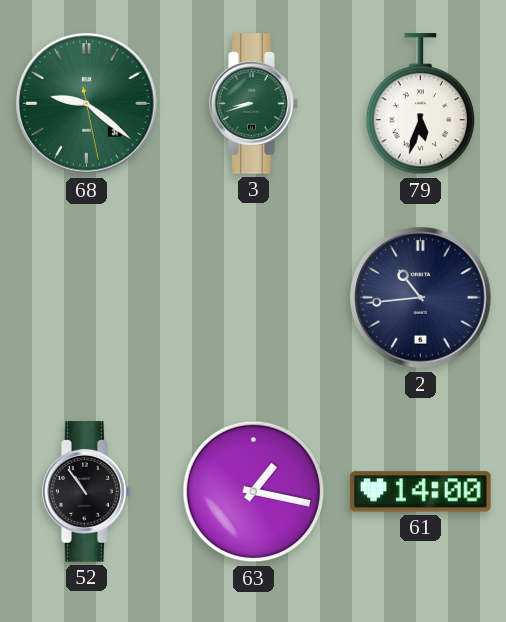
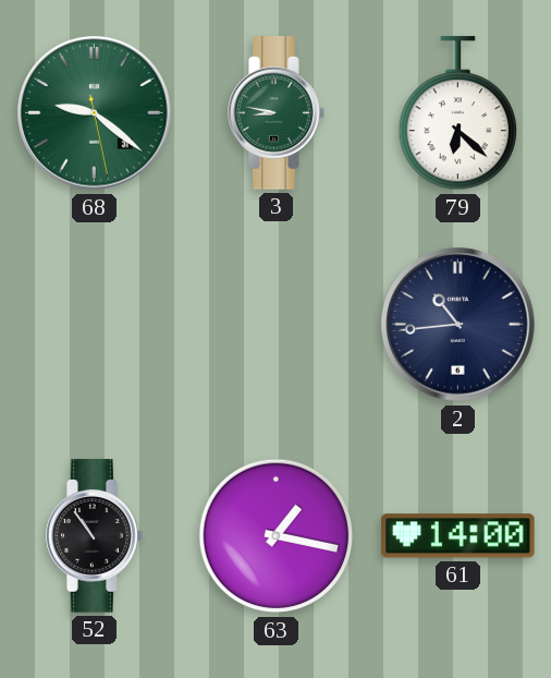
3: 8:42 -> 8:47
79: 5:33 -> 6:22
